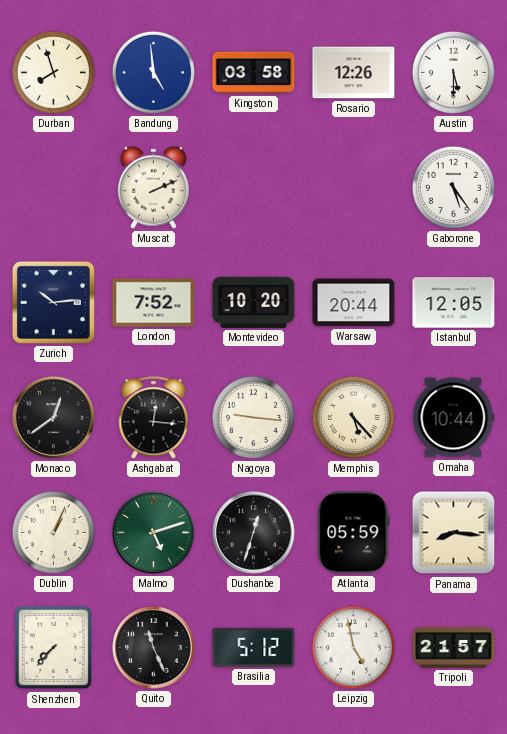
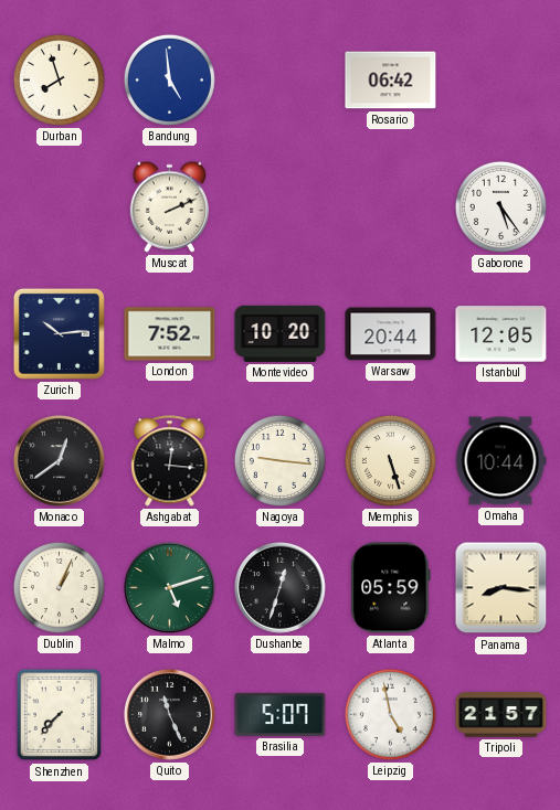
Kingston: 03:58 -> none
Rosario: 12:26 -> 06:42
Austin: 5:30 -> none
Memphis: 5:23 -> 5:27
Brasilia: 5:12 -> 5:07
